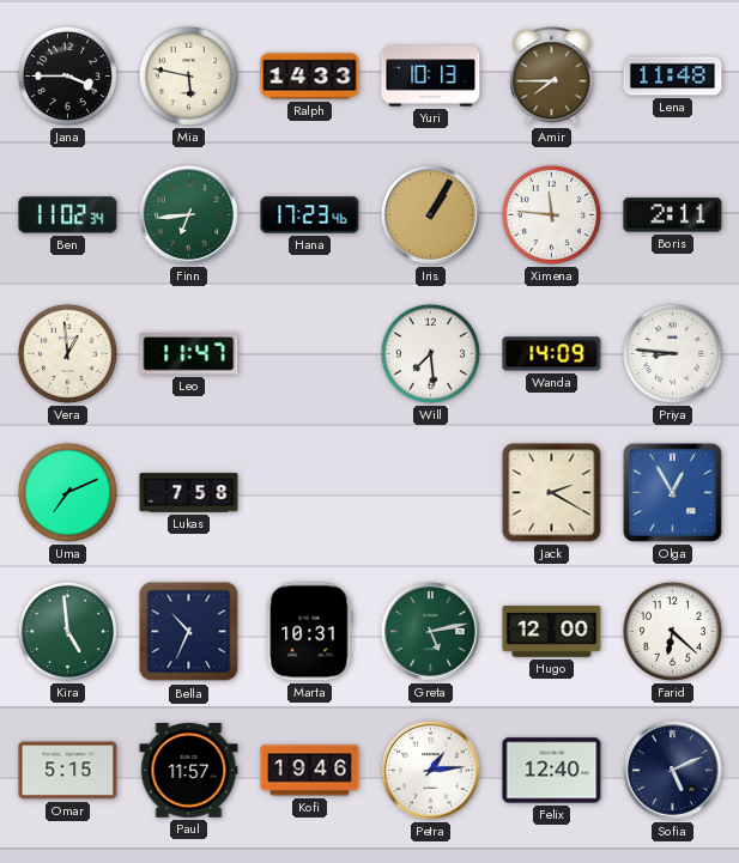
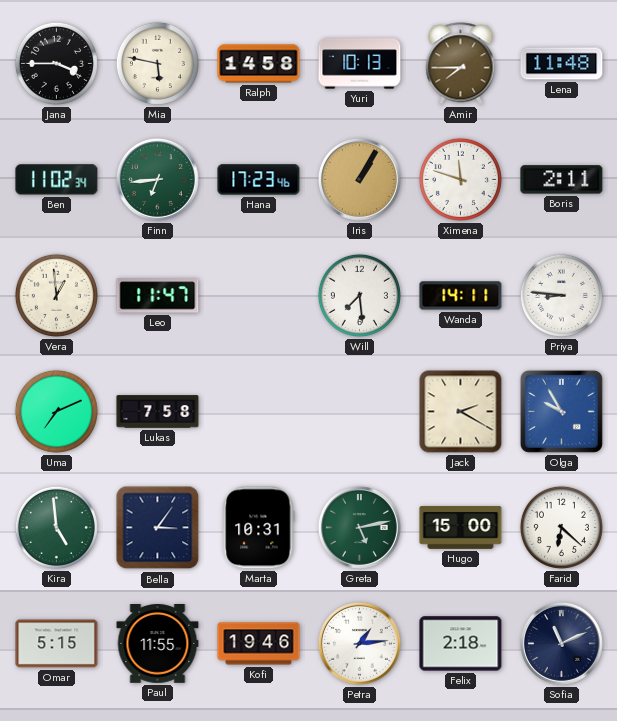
Ralph: 14:33 -> 14:58
Ximena: 11:46 -> 11:48
Wanda: 14:09 -> 14:11
Olga: 12:55 -> 9:55
Bella: 10:34 -> 3:06
Hugo: 12:00 -> 15:00
Paul: 11:57 -> 11:55
Felix: 12:40 -> 2:18
Sofia: 5:11 -> 11:11
